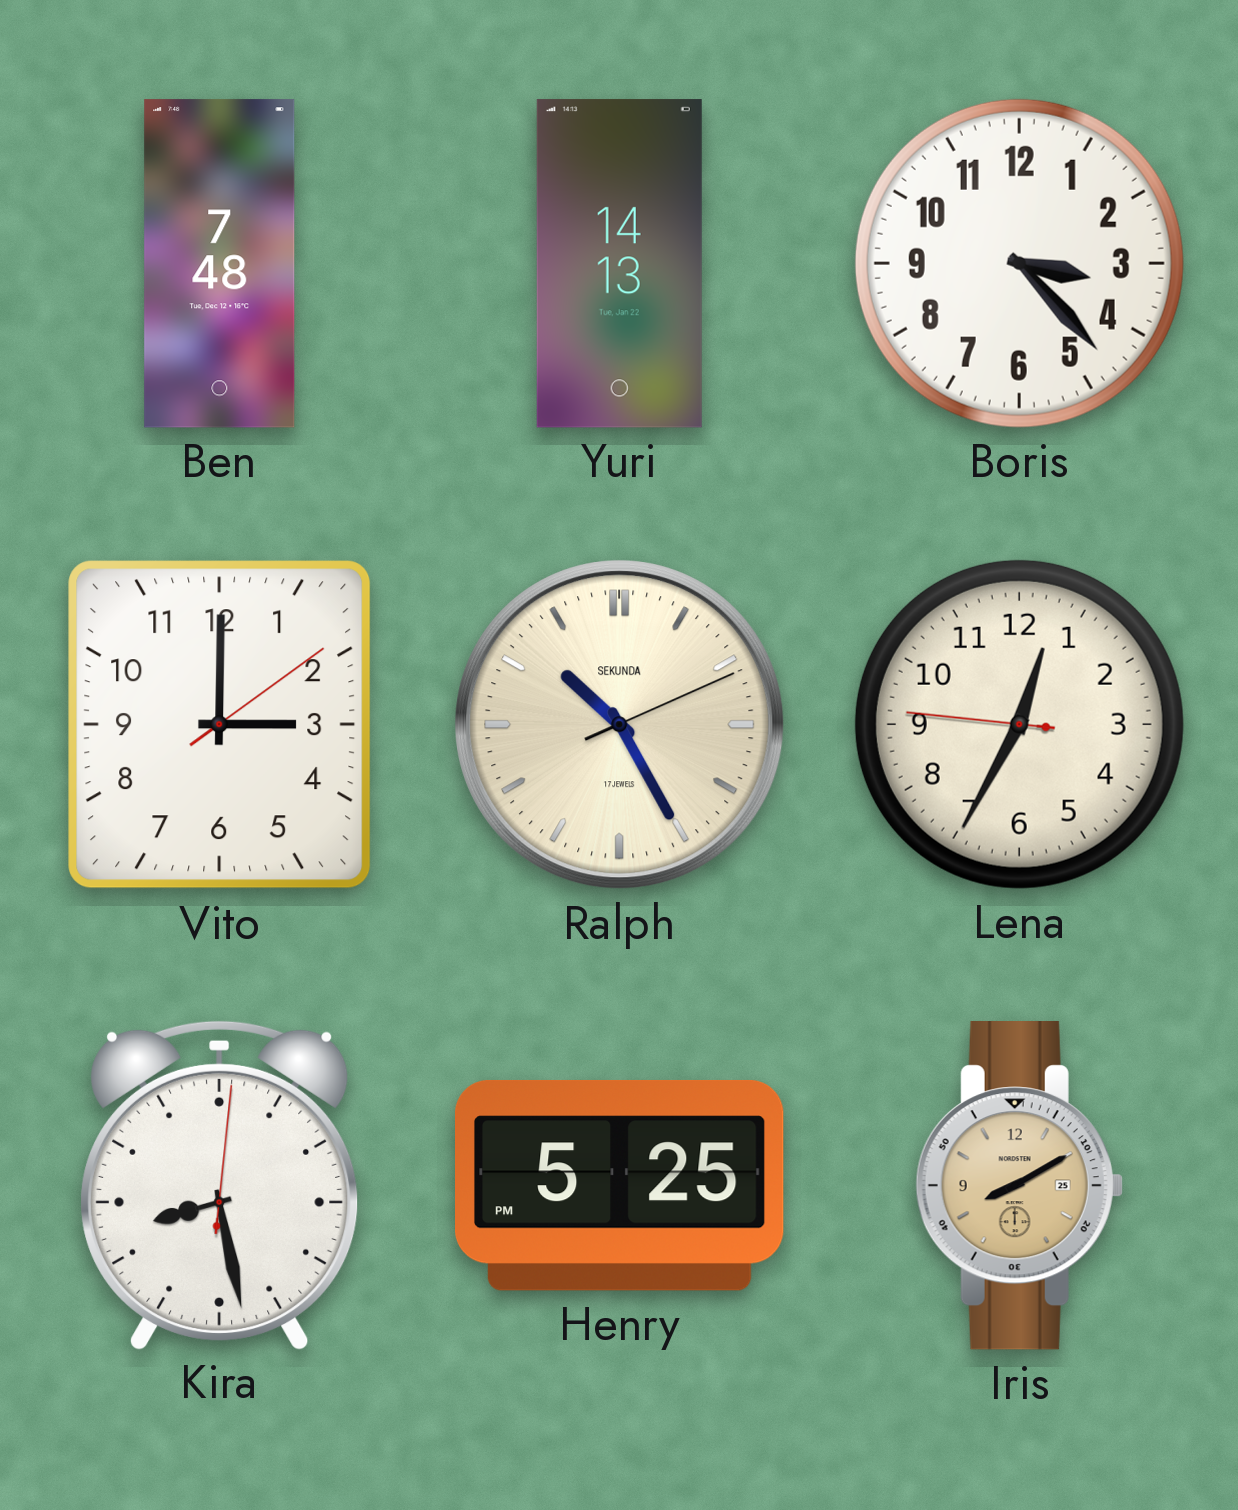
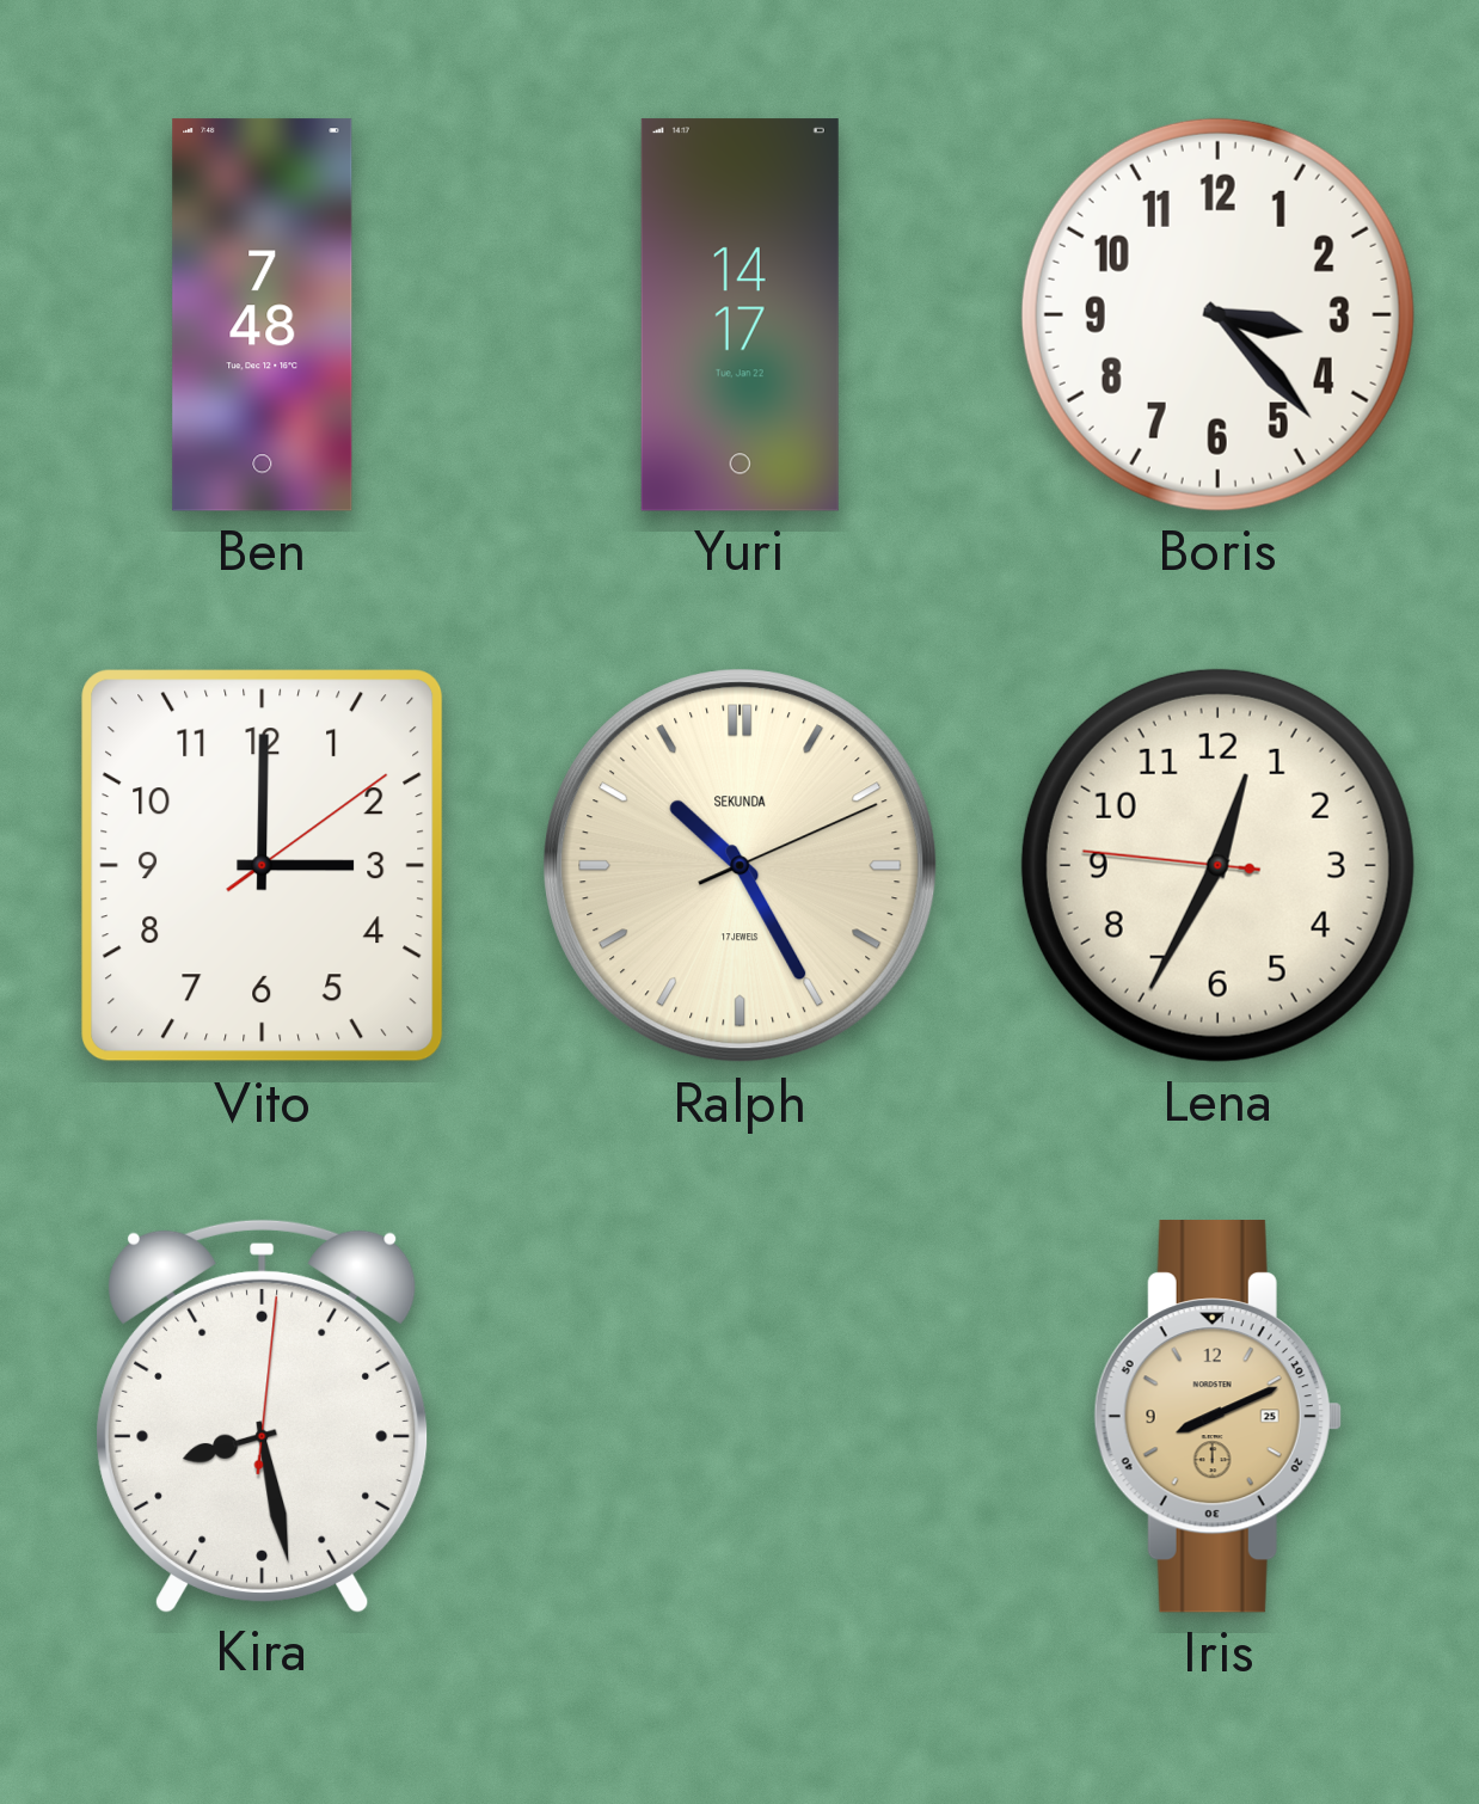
Yuri: 14:13 -> 14:17
Henry: 5:25 -> none
Iris: 8:10 -> 8:11
